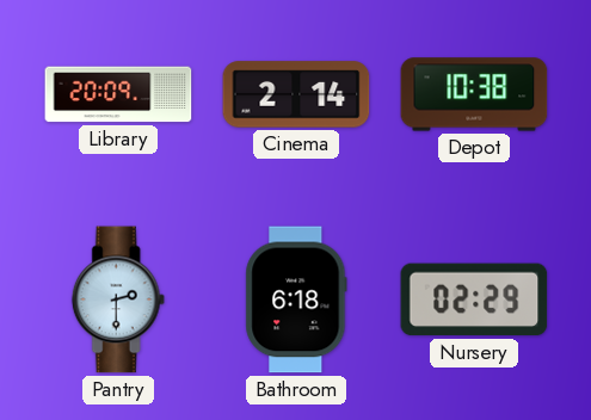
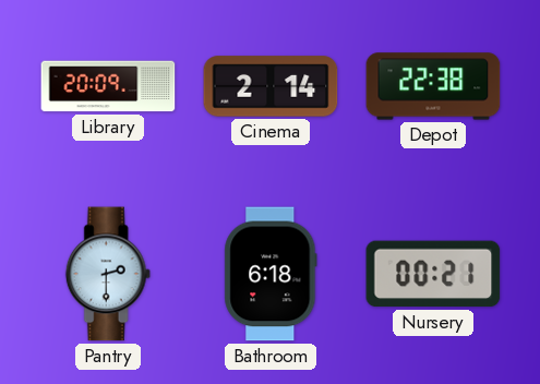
Depot: 10:38 -> 22:38
Nursery: 02:29 -> 00:21
